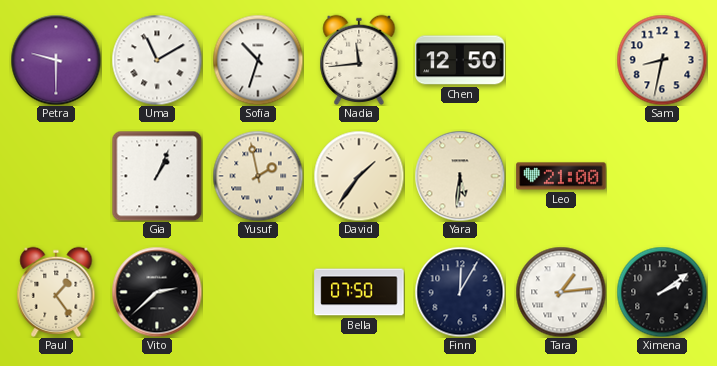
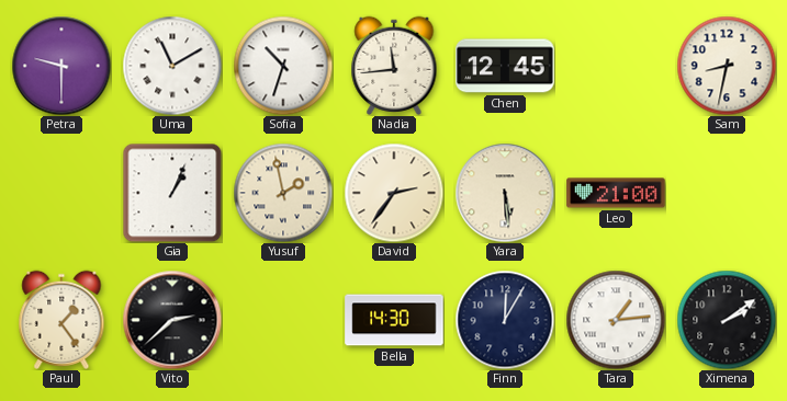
Chen: 12:50 -> 12:45
David: 1:36 -> 2:36
Yara: 5:31 -> 5:29
Bella: 07:50 -> 14:30
